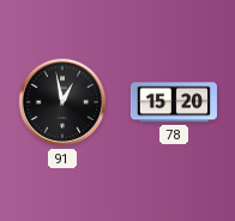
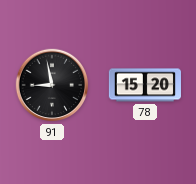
91: 12:58 -> 8:58
